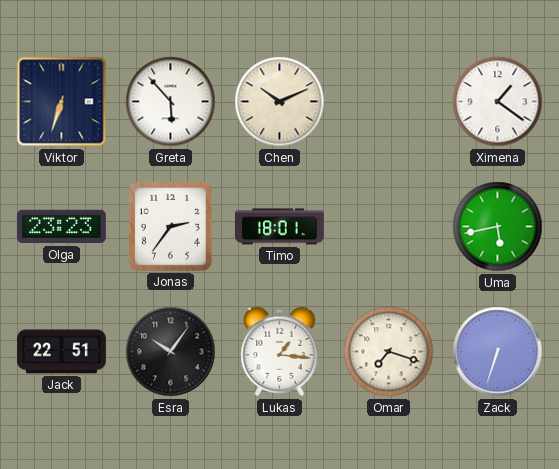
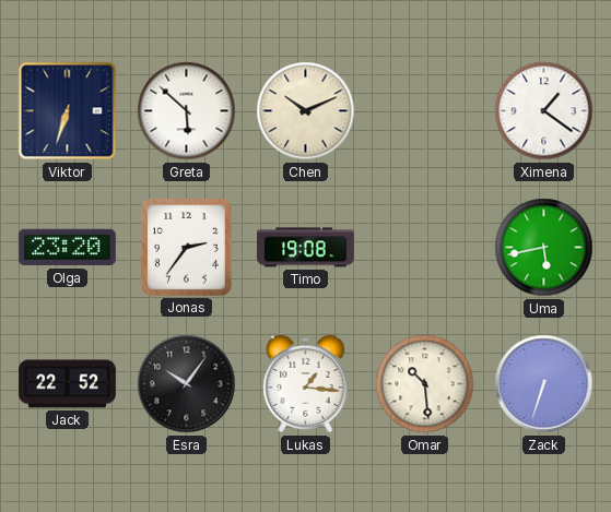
Greta: 5:53 -> 5:52
Olga: 23:23 -> 23:20
Timo: 18:01 -> 19:08
Jack: 22:51 -> 22:52
Omar: 7:18 -> 10:29
